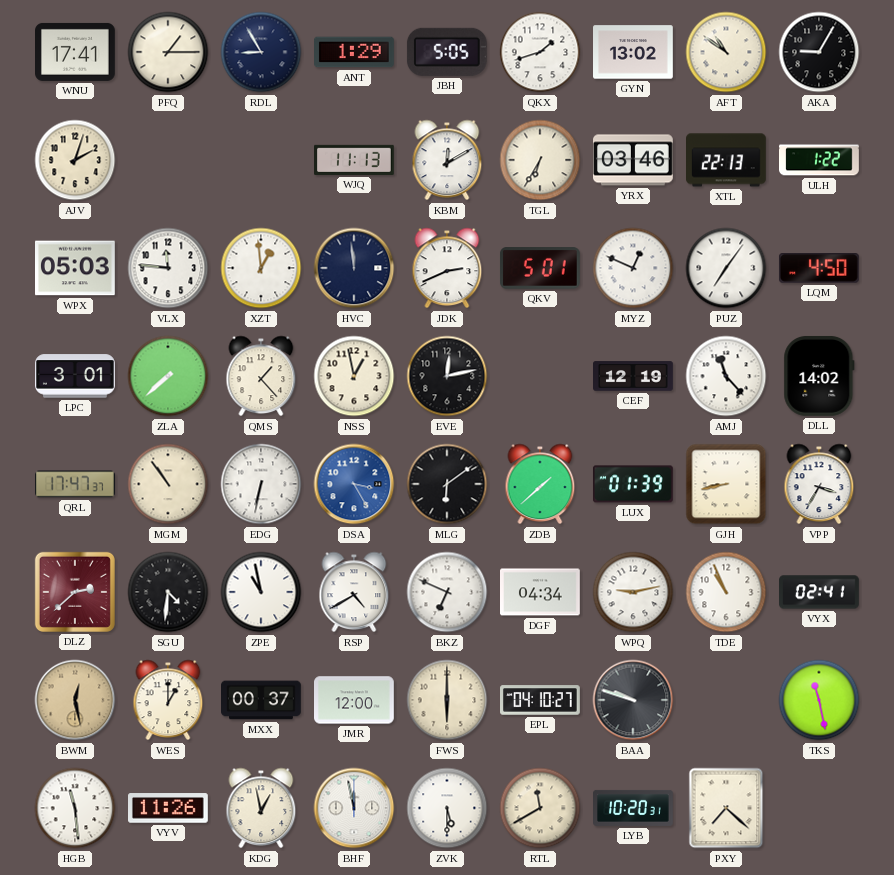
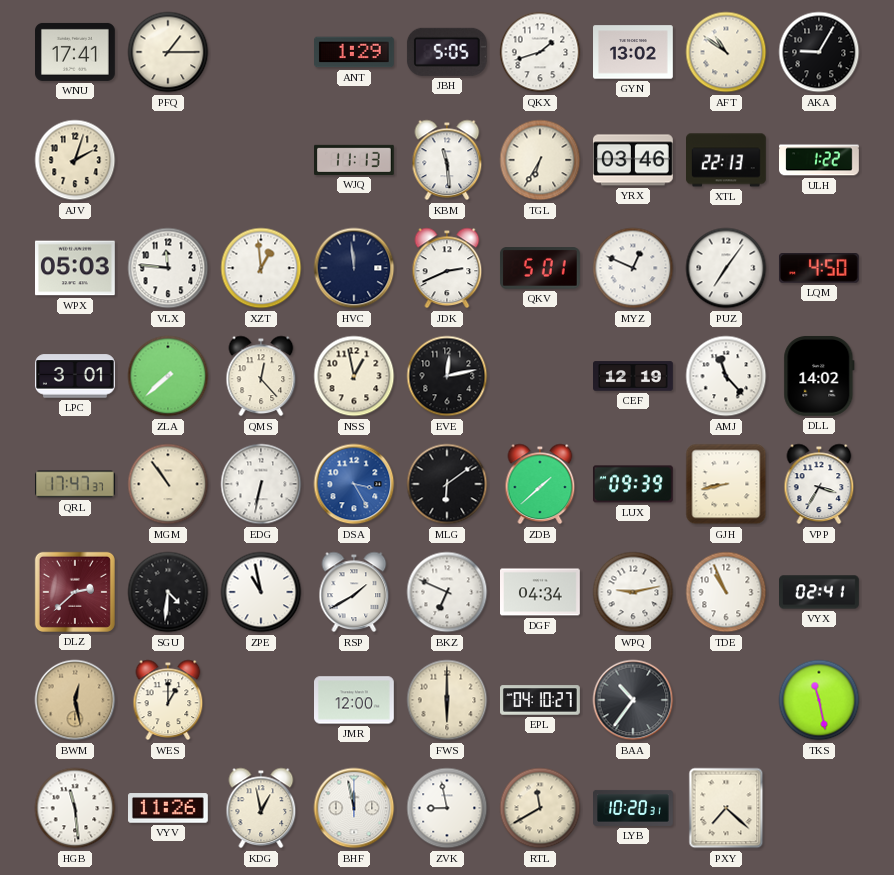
RDL: 8:55 -> none
KBM: 12:10 -> 11:29
QMS: 1:23 -> 12:23
LUX: 01:39 -> 09:39
RSP: 4:40 -> 1:40
MXX: 00:37 -> none
BAA: 9:48 -> 10:36
ZVK: 5:30 -> 8:58
